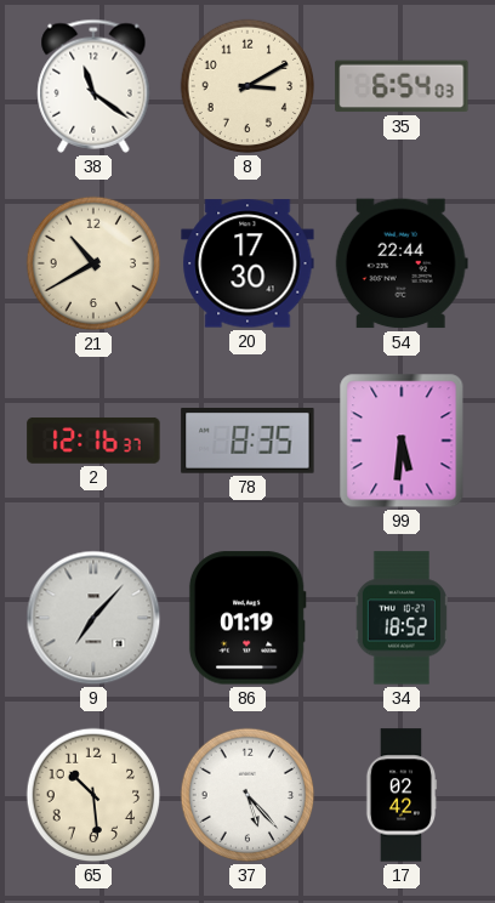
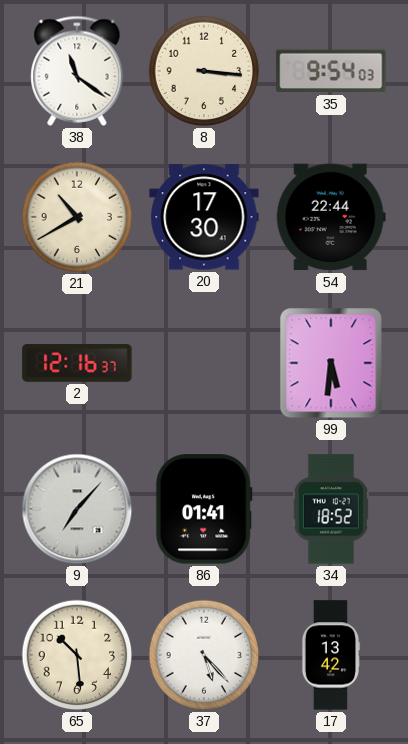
8: 3:10 -> 3:16
35: 6:54 -> 9:54
78: 8:35 -> none
86: 01:19 -> 01:41
17: 02:42 -> 13:42
